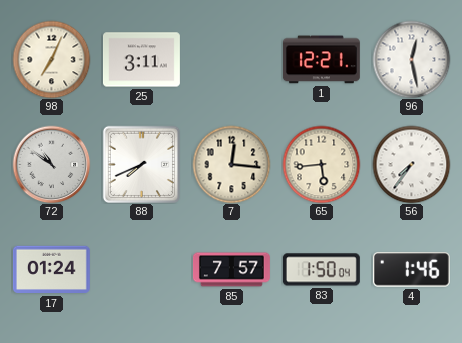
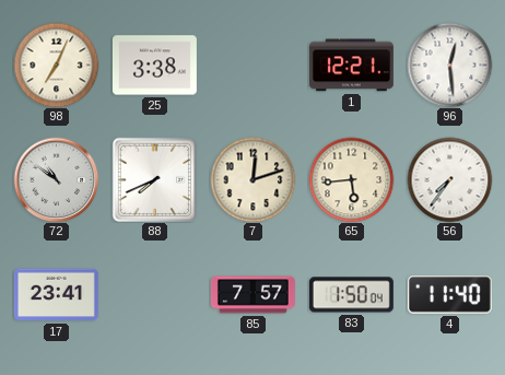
25: 3:11 -> 3:38
96: 12:28 -> 12:29
7: 12:16 -> 12:12
17: 01:24 -> 23:41
4: 1:46 -> 11:40
